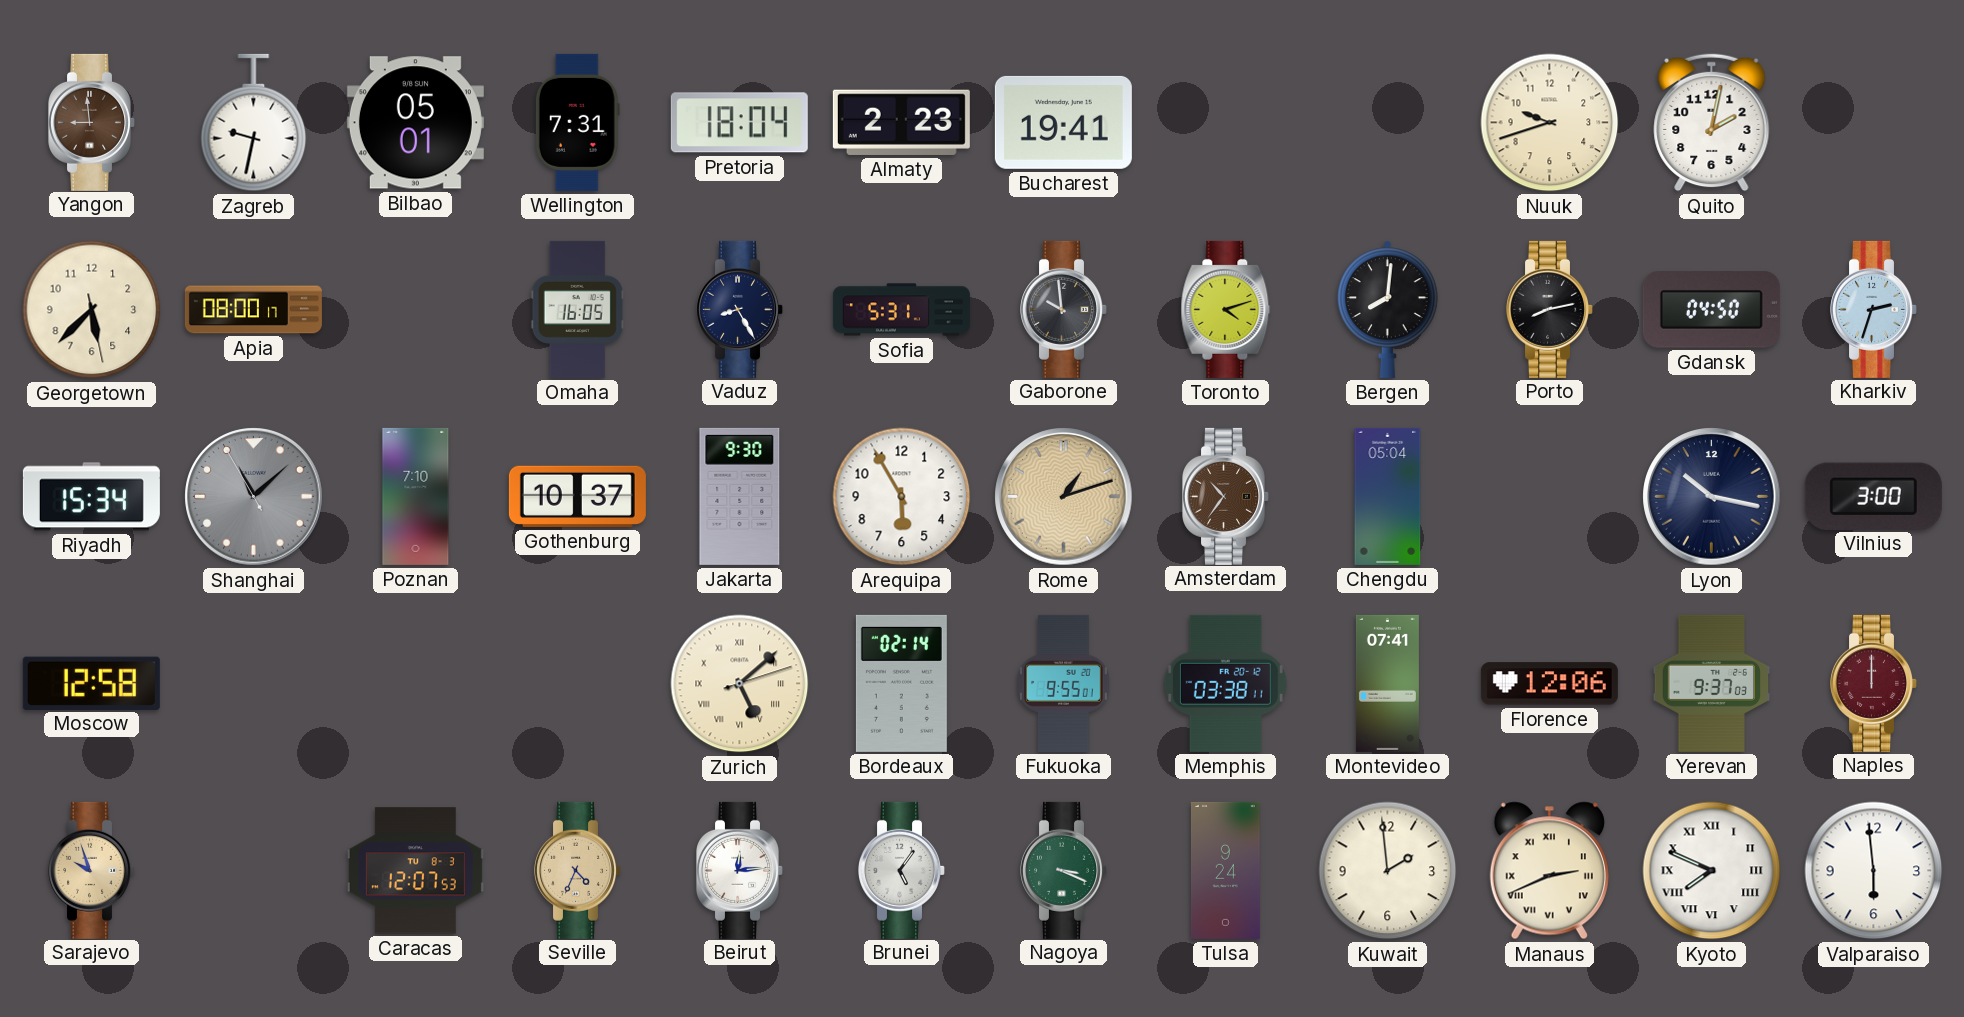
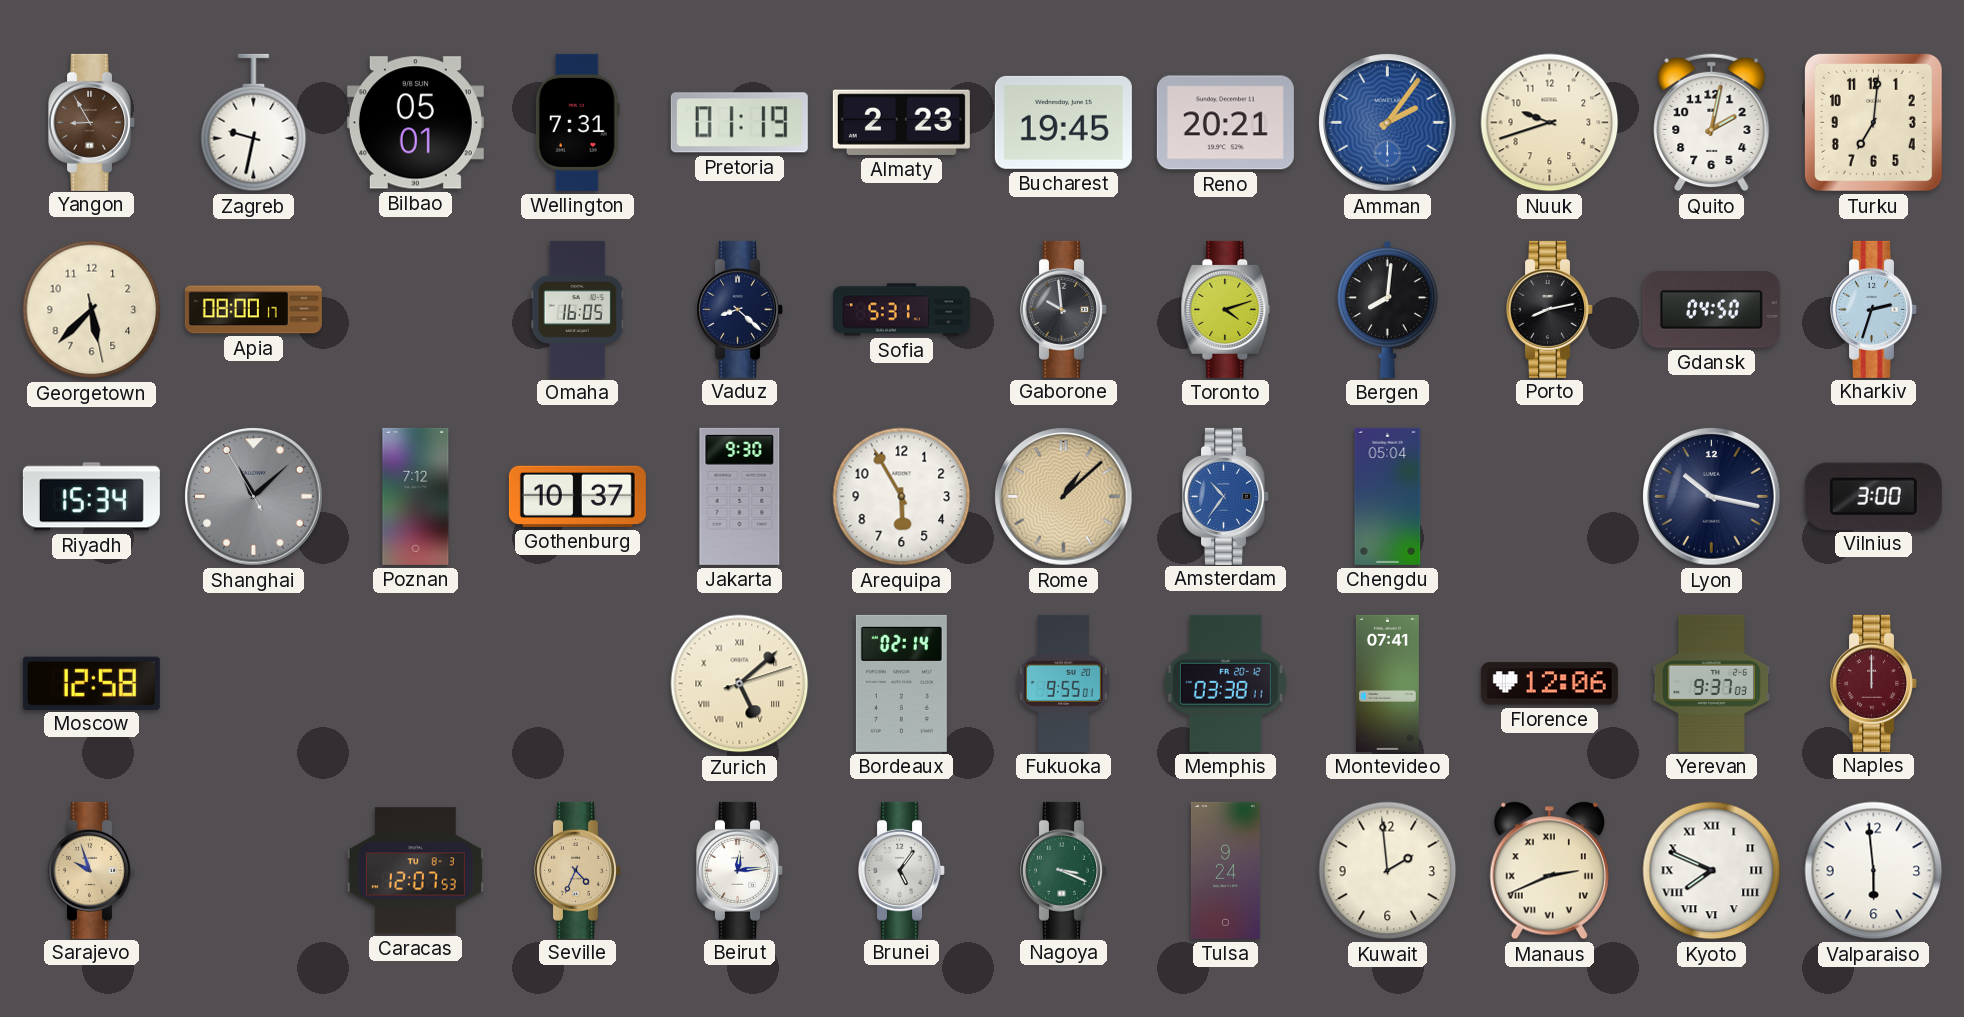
Yangon: 8:59 -> 8:55
Pretoria: 18:04 -> 01:19
Bucharest: 19:41 -> 19:45
Reno: none -> 20:21
Amman: none -> 2:06
Turku: none -> 7:01
Vaduz: 8:25 -> 8:22
Poznan: 7:10 -> 7:12
Rome: 1:12 -> 1:08
Amsterdam dial: brown -> blue
